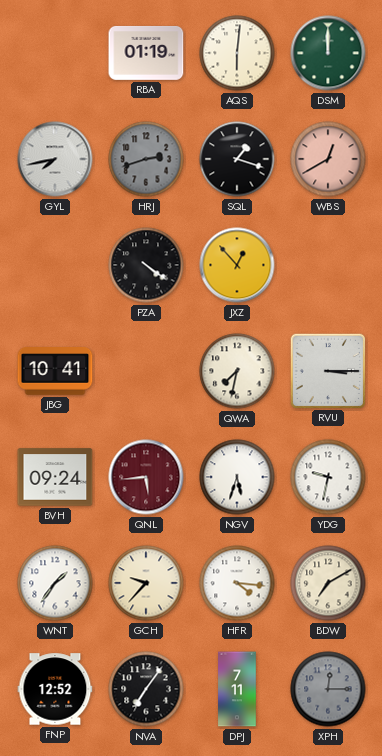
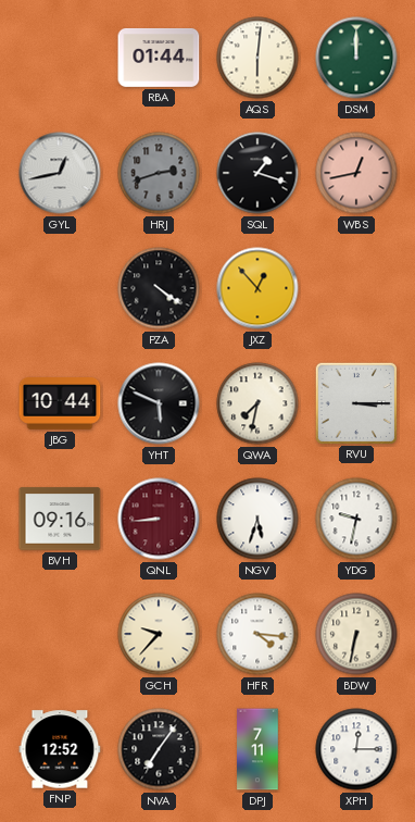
RBA: 01:19 -> 01:44
GYL: 7:43 -> 12:43
WBS: 12:40 -> 12:43
JBG: 10:41 -> 10:44
YHT: none -> 5:49
BVH: 09:24 -> 09:16
QNL: 5:44 -> 8:44
WNT: 1:36 -> none
BDW: 7:10 -> 6:32
XPH dial: grey -> white
